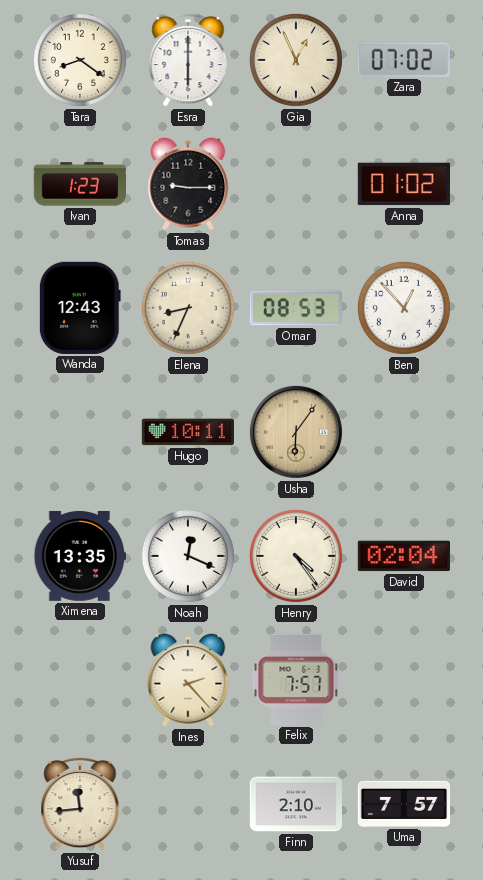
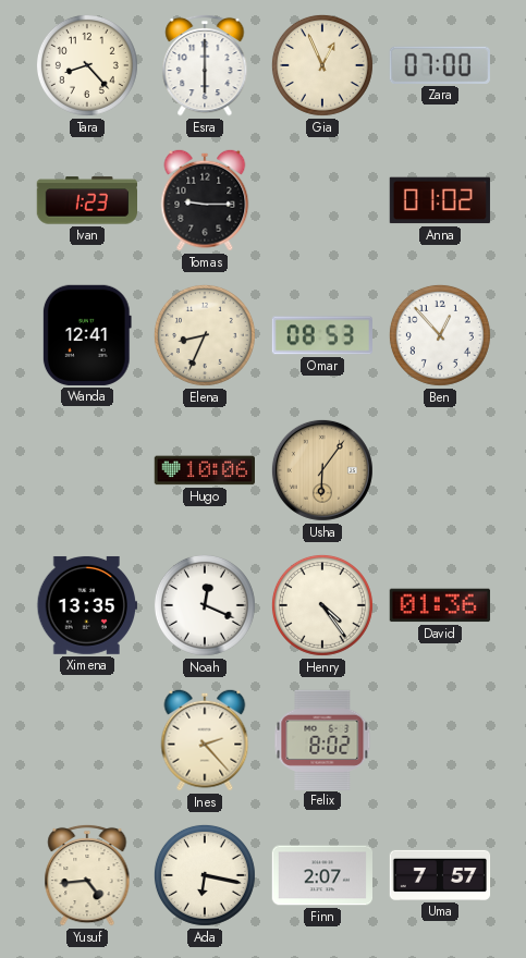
Tara: 8:21 -> 8:23
Zara: 07:02 -> 07:00
Wanda: 12:43 -> 12:41
Hugo: 10:11 -> 10:06
David: 02:04 -> 01:36
Felix: 7:57 -> 8:02
Yusuf: 11:44 -> 4:44
Ada: none -> 6:17
Finn: 2:10 -> 2:07
